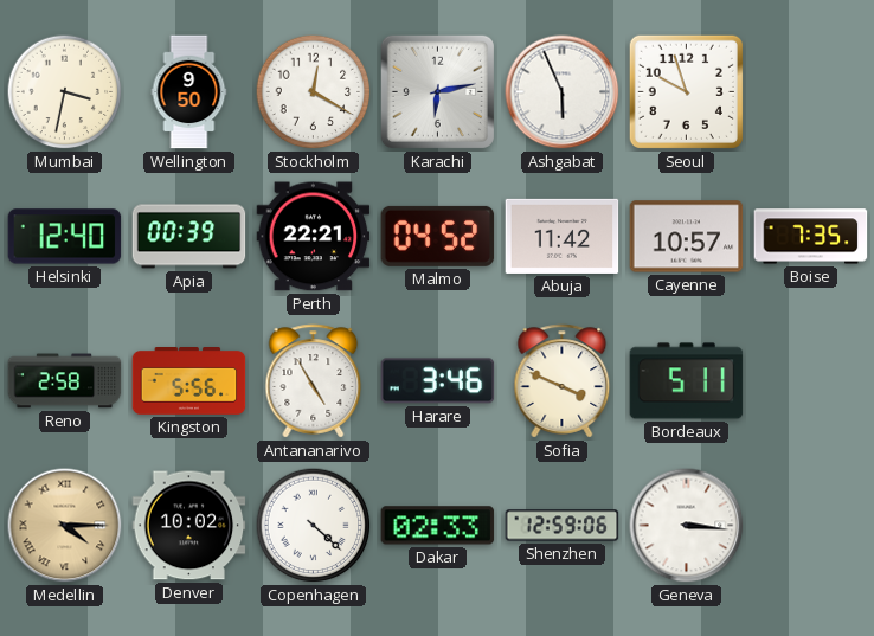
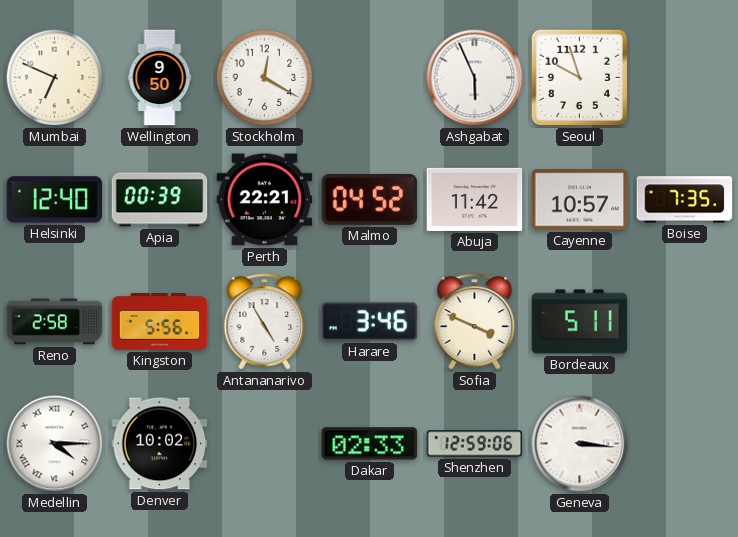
Mumbai: 3:32 -> 6:49
Karachi: 6:13 -> none
Medellin dial: champagne -> white
Copenhagen: 4:22 -> none
